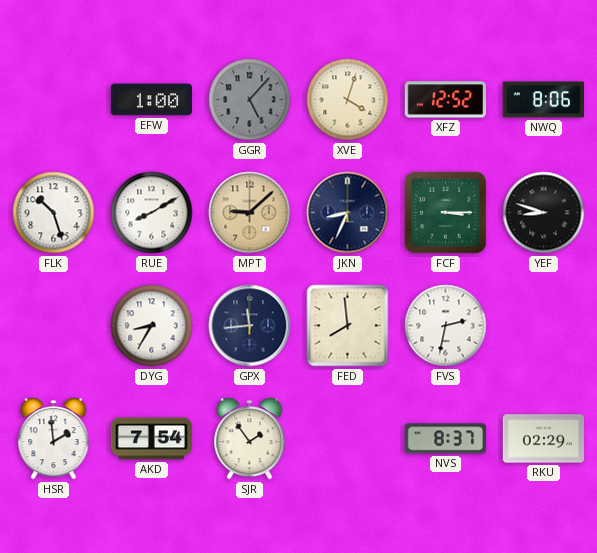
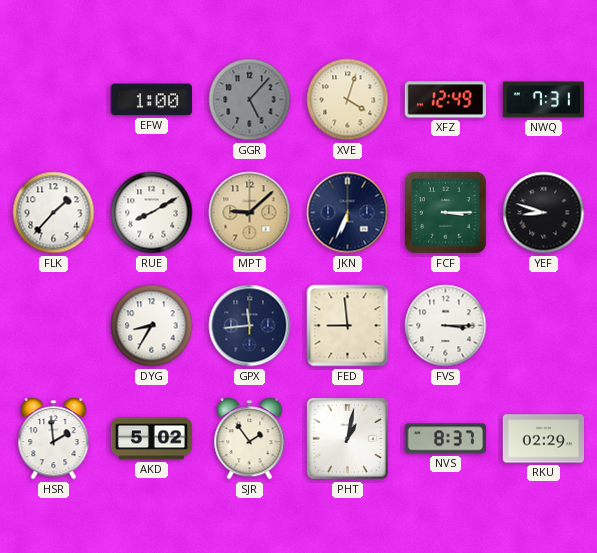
XFZ: 12:52 -> 12:49
NWQ: 8:06 -> 7:31
FLK: 10:27 -> 1:37
JKN: 8:34 -> 6:34
FED: 7:59 -> 8:59
FVS: 2:32 -> 3:15
AKD: 7:54 -> 5:02
PHT: none -> 1:02
